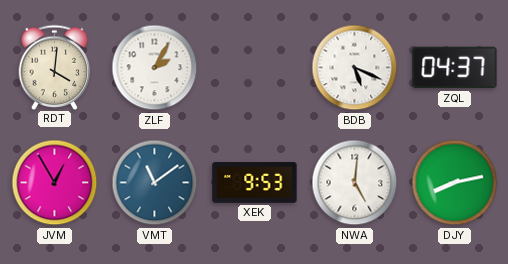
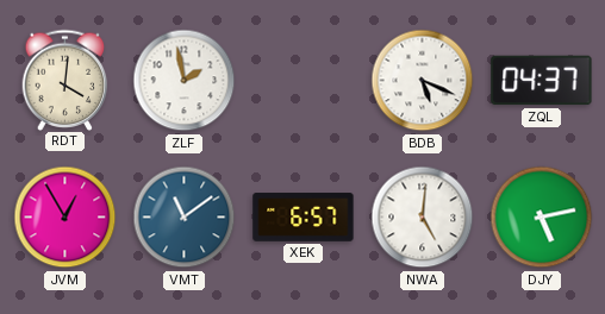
ZLF: 2:05 -> 1:58
XEK: 9:53 -> 6:57
DJY: 8:13 -> 5:13
